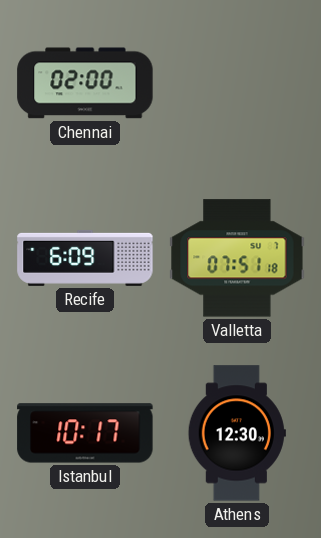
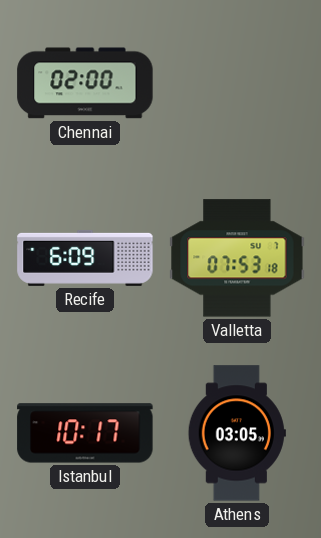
Valletta: 07:51 -> 07:53
Athens: 12:30 -> 03:05
